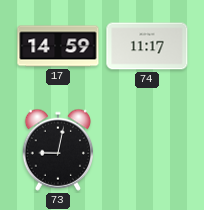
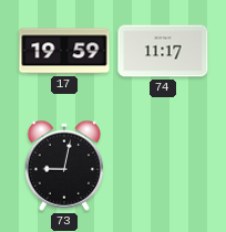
17: 14:59 -> 19:59
